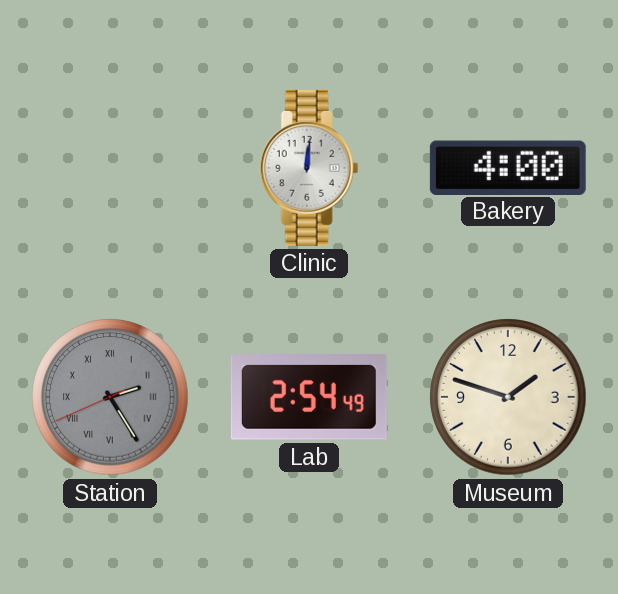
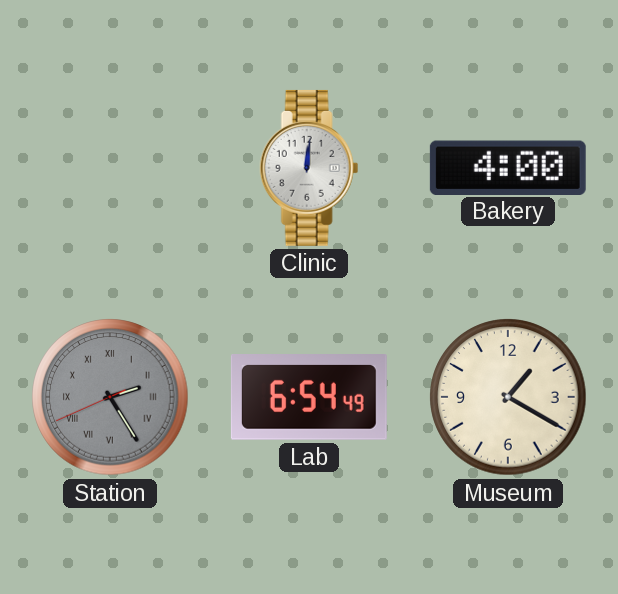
Lab: 2:54 -> 6:54
Museum: 1:48 -> 1:20
